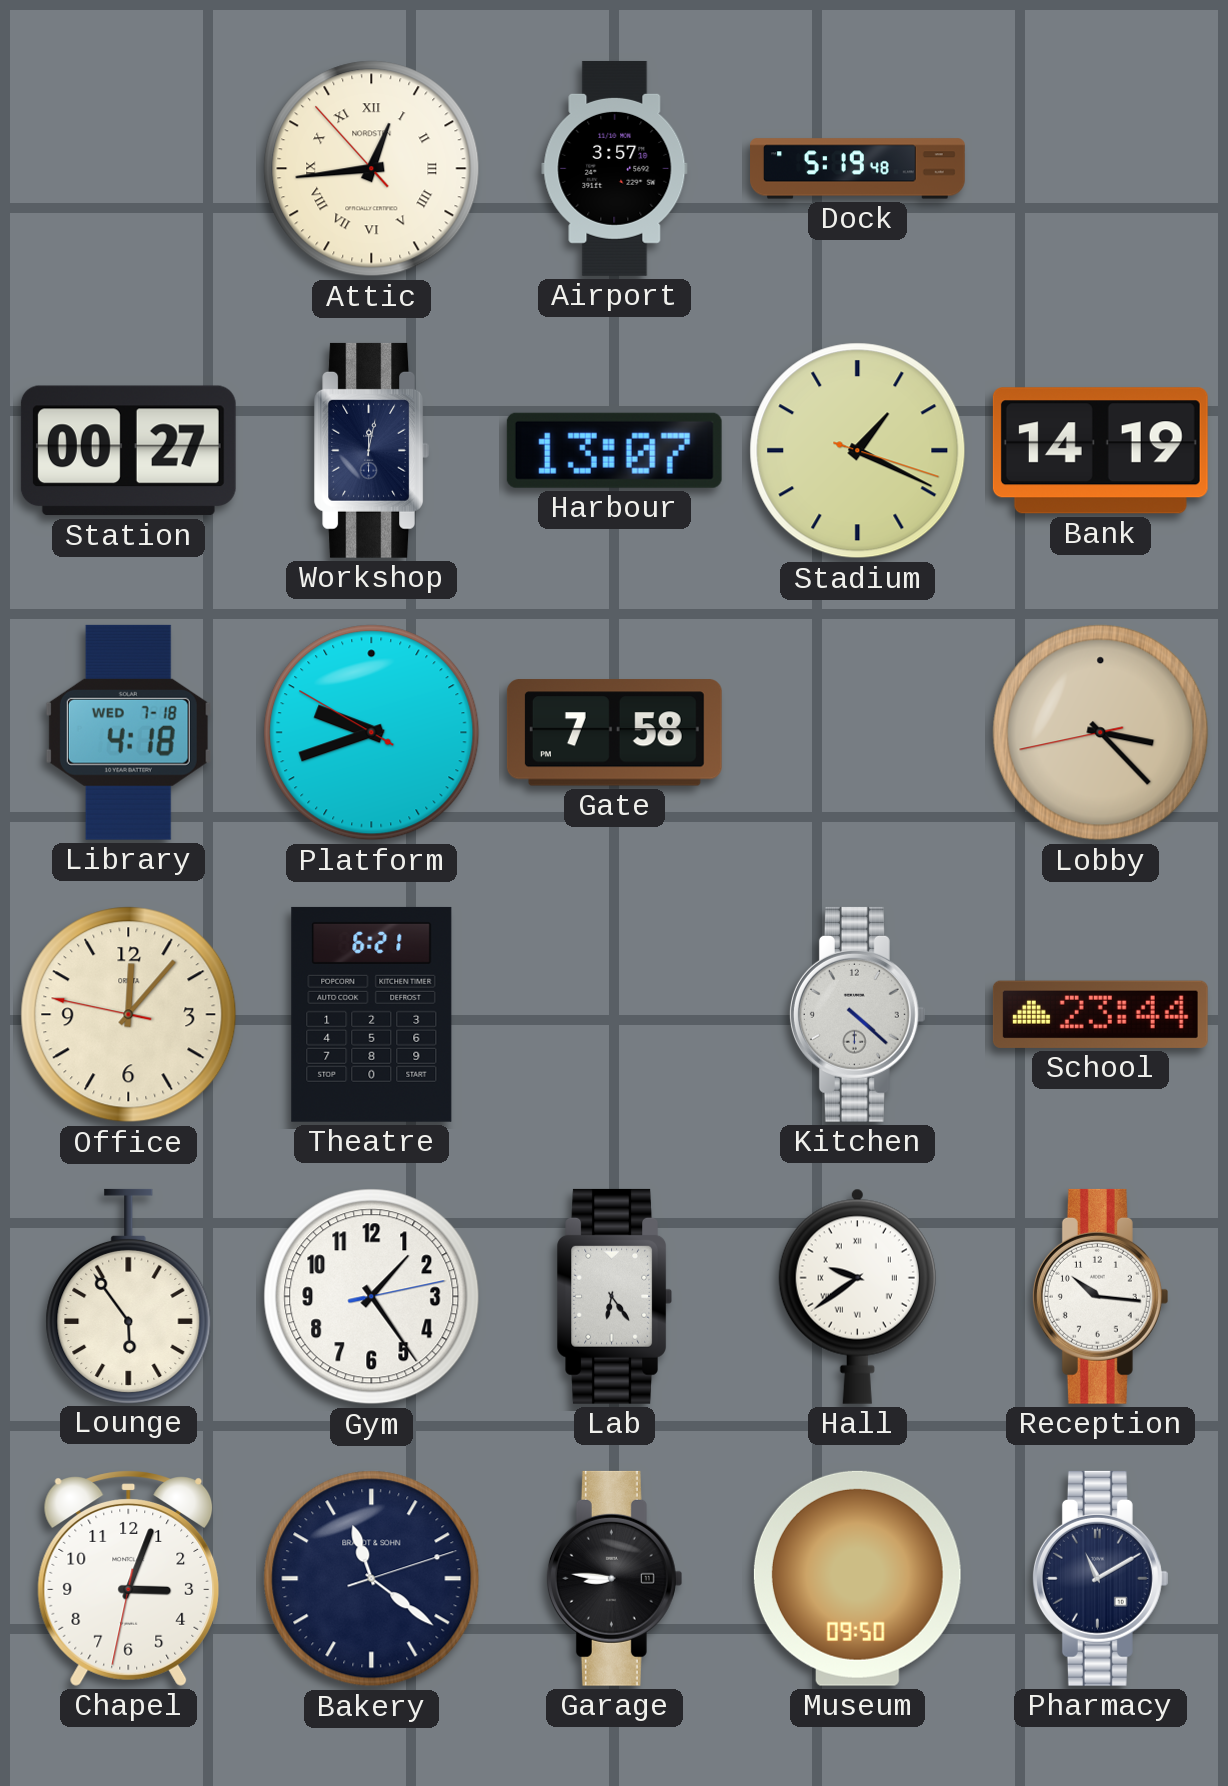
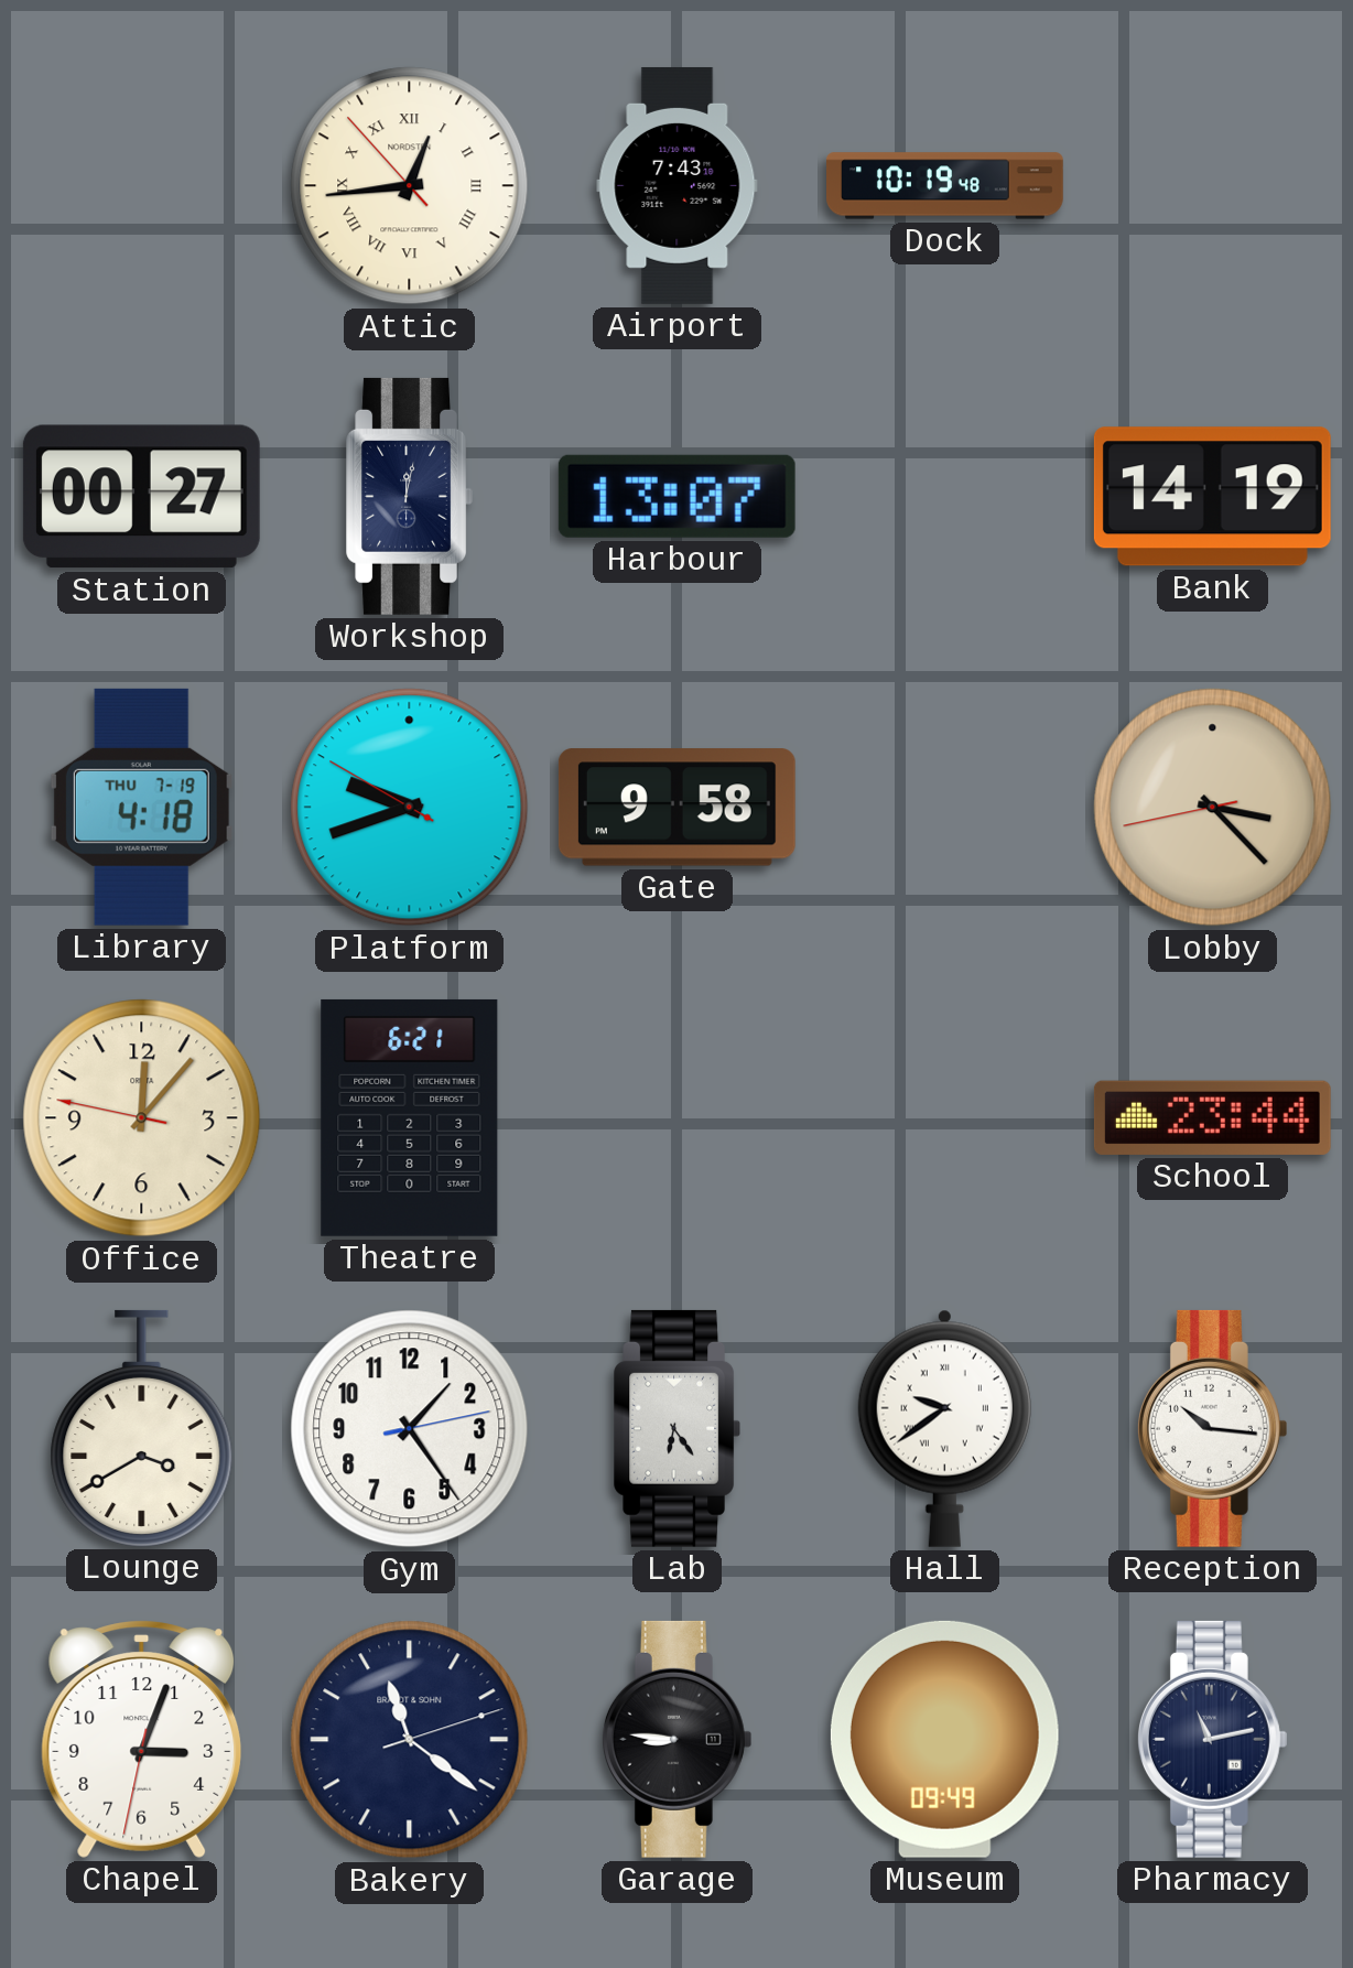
Airport: 3:57 -> 7:43
Dock: 5:19 -> 10:19
Stadium: 1:19 -> none
Library date: WED 7-18 -> THU 7-19
Gate: 7:58 -> 9:58
Kitchen: 4:22 -> none
Lounge: 5:54 -> 3:40
Museum: 09:50 -> 09:49
Pharmacy: 11:10 -> 11:13
